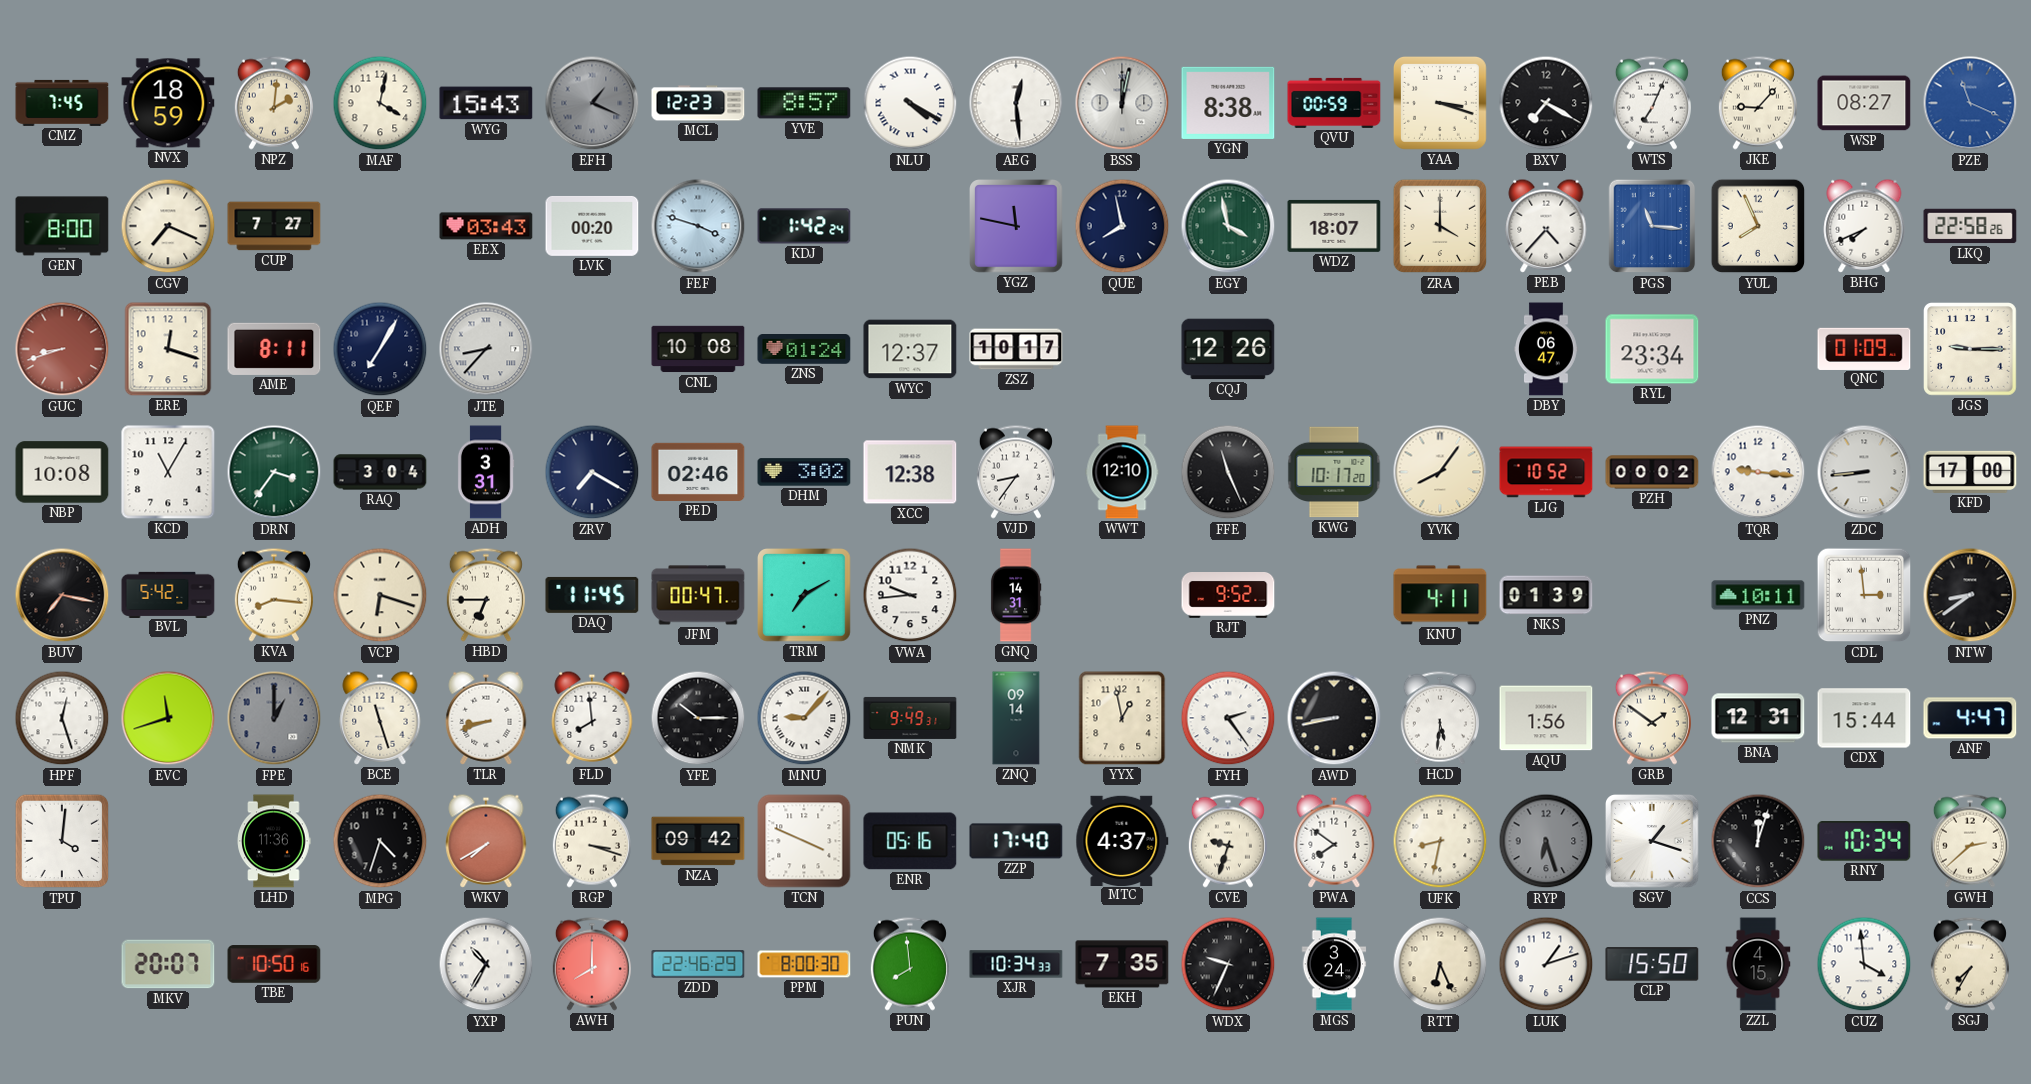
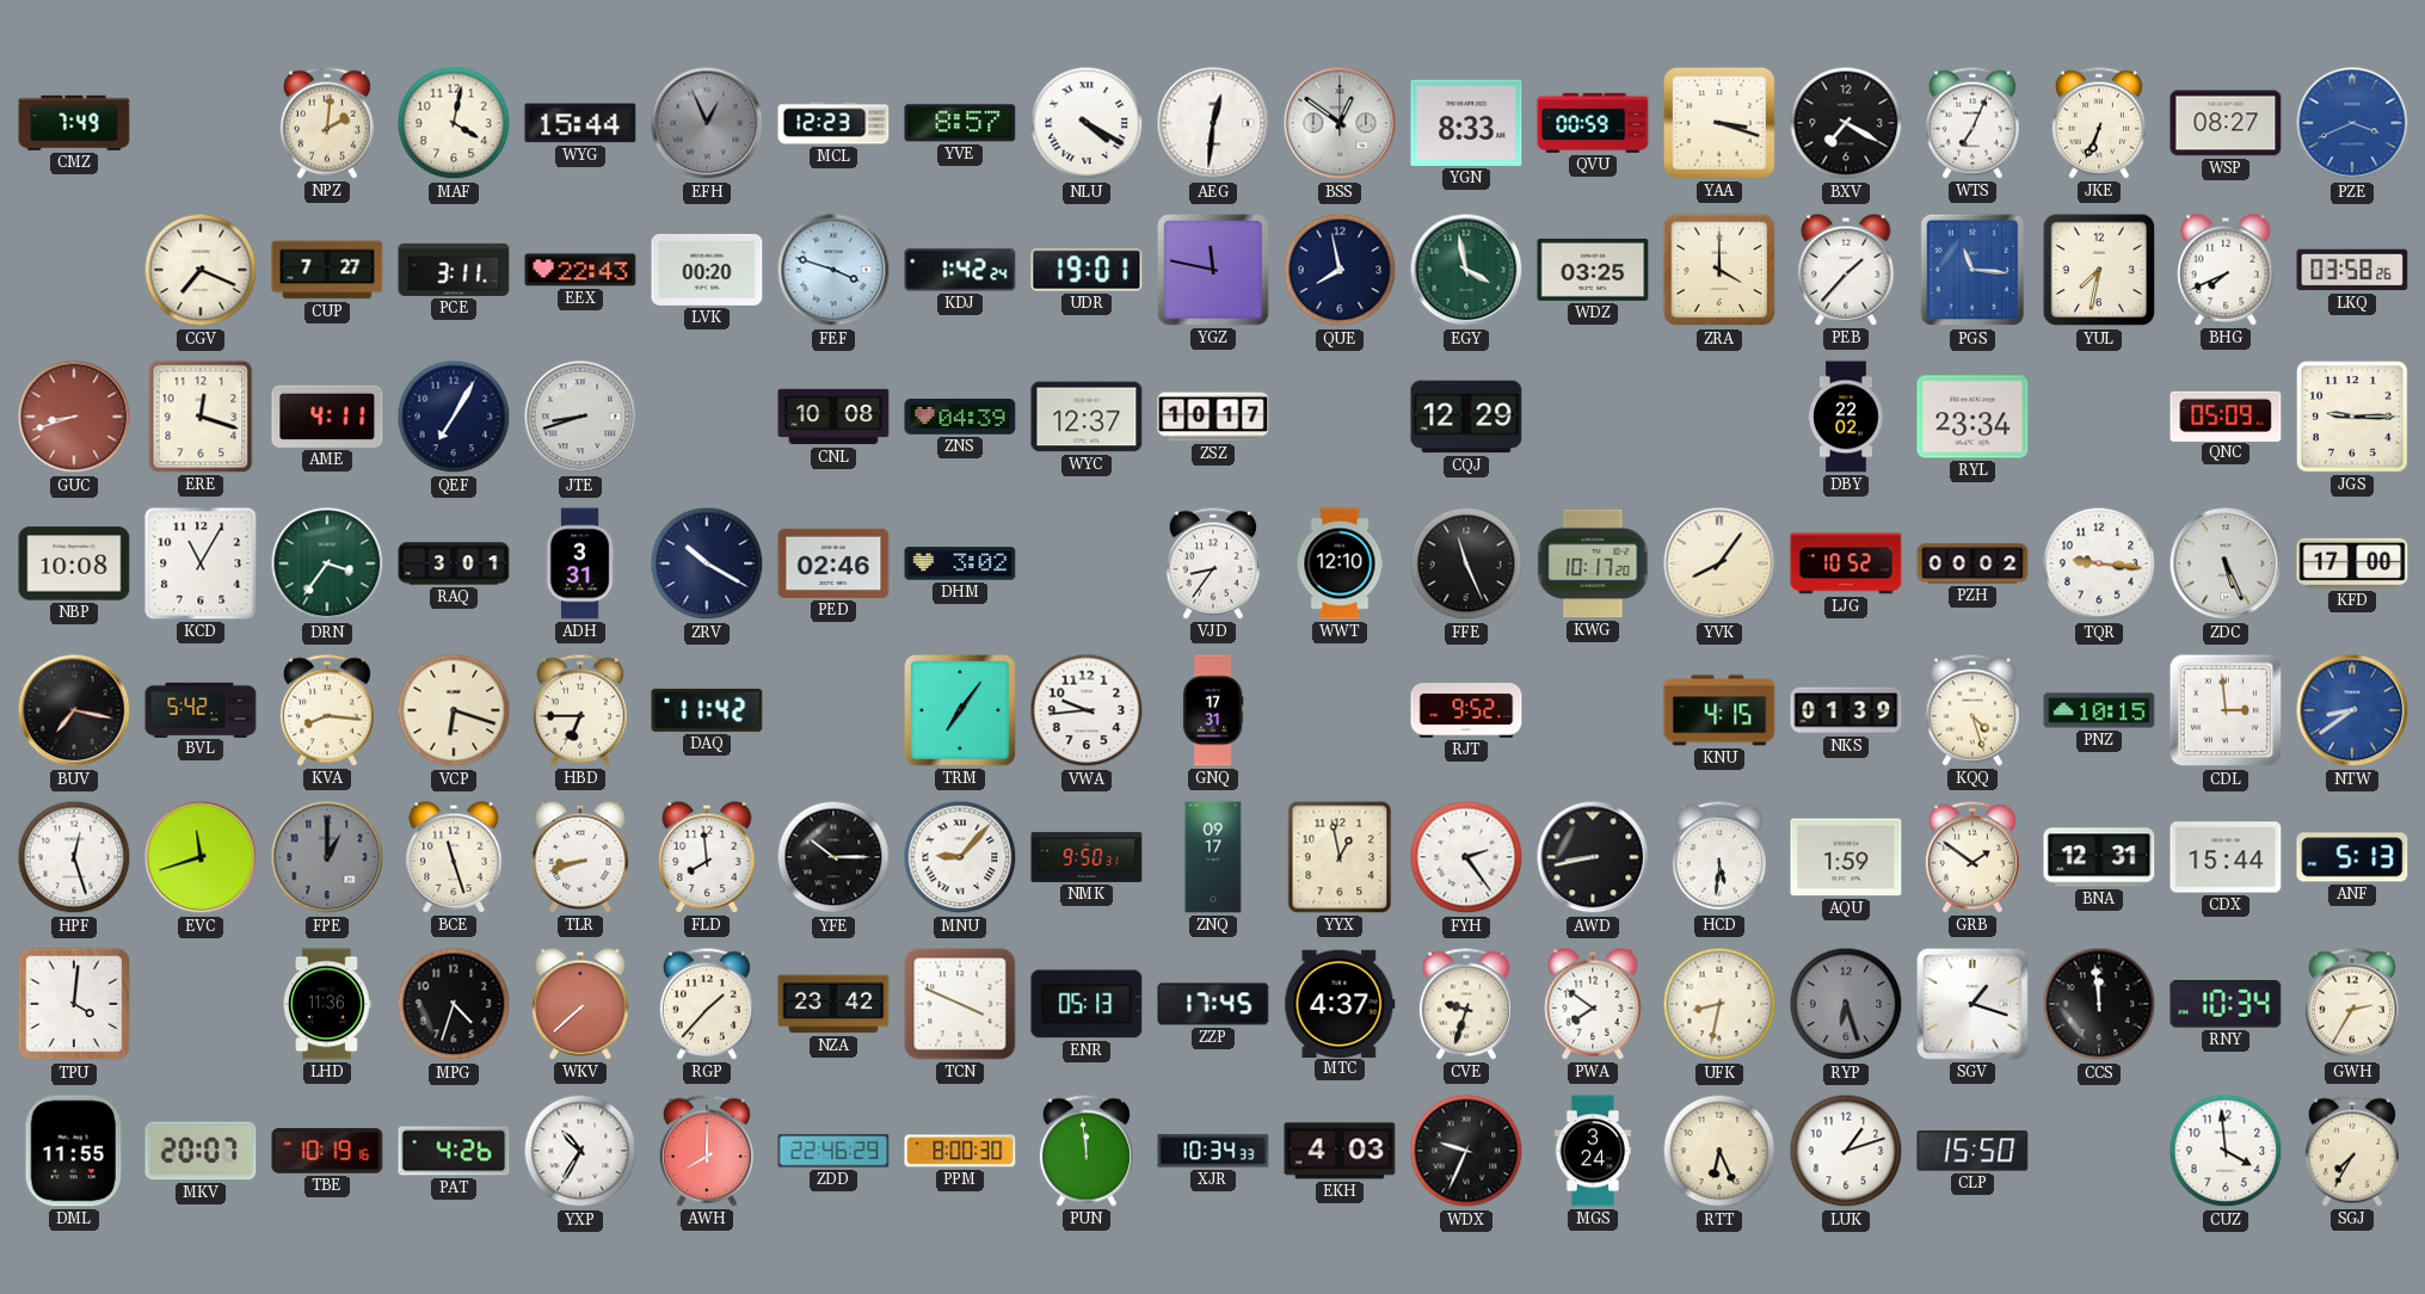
CMZ: 7:45 -> 7:49
NVX: 18:59 -> none
WYG: 15:43 -> 15:44
EFH: 1:19 -> 12:56
AEG: 12:29 -> 12:31
BSS: 12:02 -> 12:51
YGN: 8:38 -> 8:33
JKE: 9:07 -> 6:34
PZE: 11:19 -> 3:41
GEN: 8:00 -> none
PCE: none -> 3:11
EEX: 03:43 -> 22:43
UDR: none -> 19:01
WDZ: 18:07 -> 03:25
PEB: 4:37 -> 1:37
YUL: 7:56 -> 7:32
LKQ: 22:58 -> 03:58
AME: 8:11 -> 4:11
JTE: 8:37 -> 8:42
ZNS: 01:24 -> 04:39
CQJ: 12:26 -> 12:29
DBY: 06:47 -> 22:02
QNC: 01:09 -> 05:09
RAQ: 3:04 -> 3:01
ZRV: 7:20 -> 10:20
XCC: 12:38 -> none
ZDC: 8:44 -> 5:26
DAQ: 11:45 -> 11:42
JFM: 00:47 -> none
TRM: 7:10 -> 7:06
GNQ: 14:31 -> 17:31
KNU: 4:11 -> 4:15
KQQ: none -> 4:27
PNZ: 10:11 -> 10:15
NTW dial: black -> blue
NMK: 9:49 -> 9:50
ZNQ: 09:14 -> 09:17
AQU: 1:56 -> 1:59
ANF: 4:47 -> 5:13
WKV: 7:40 -> 7:38
RGP: 3:18 -> 1:37
NZA: 09:42 -> 23:42
ENR: 05:16 -> 05:13
ZZP: 17:40 -> 17:45
CCS: 12:03 -> 11:59
GWH: 2:38 -> 2:35
DML: none -> 11:55
TBE: 10:50 -> 10:19
PAT: none -> 4:26
PUN: 7:59 -> 11:59
EKH: 7:35 -> 4:03
ZZL: 4:15 -> none
